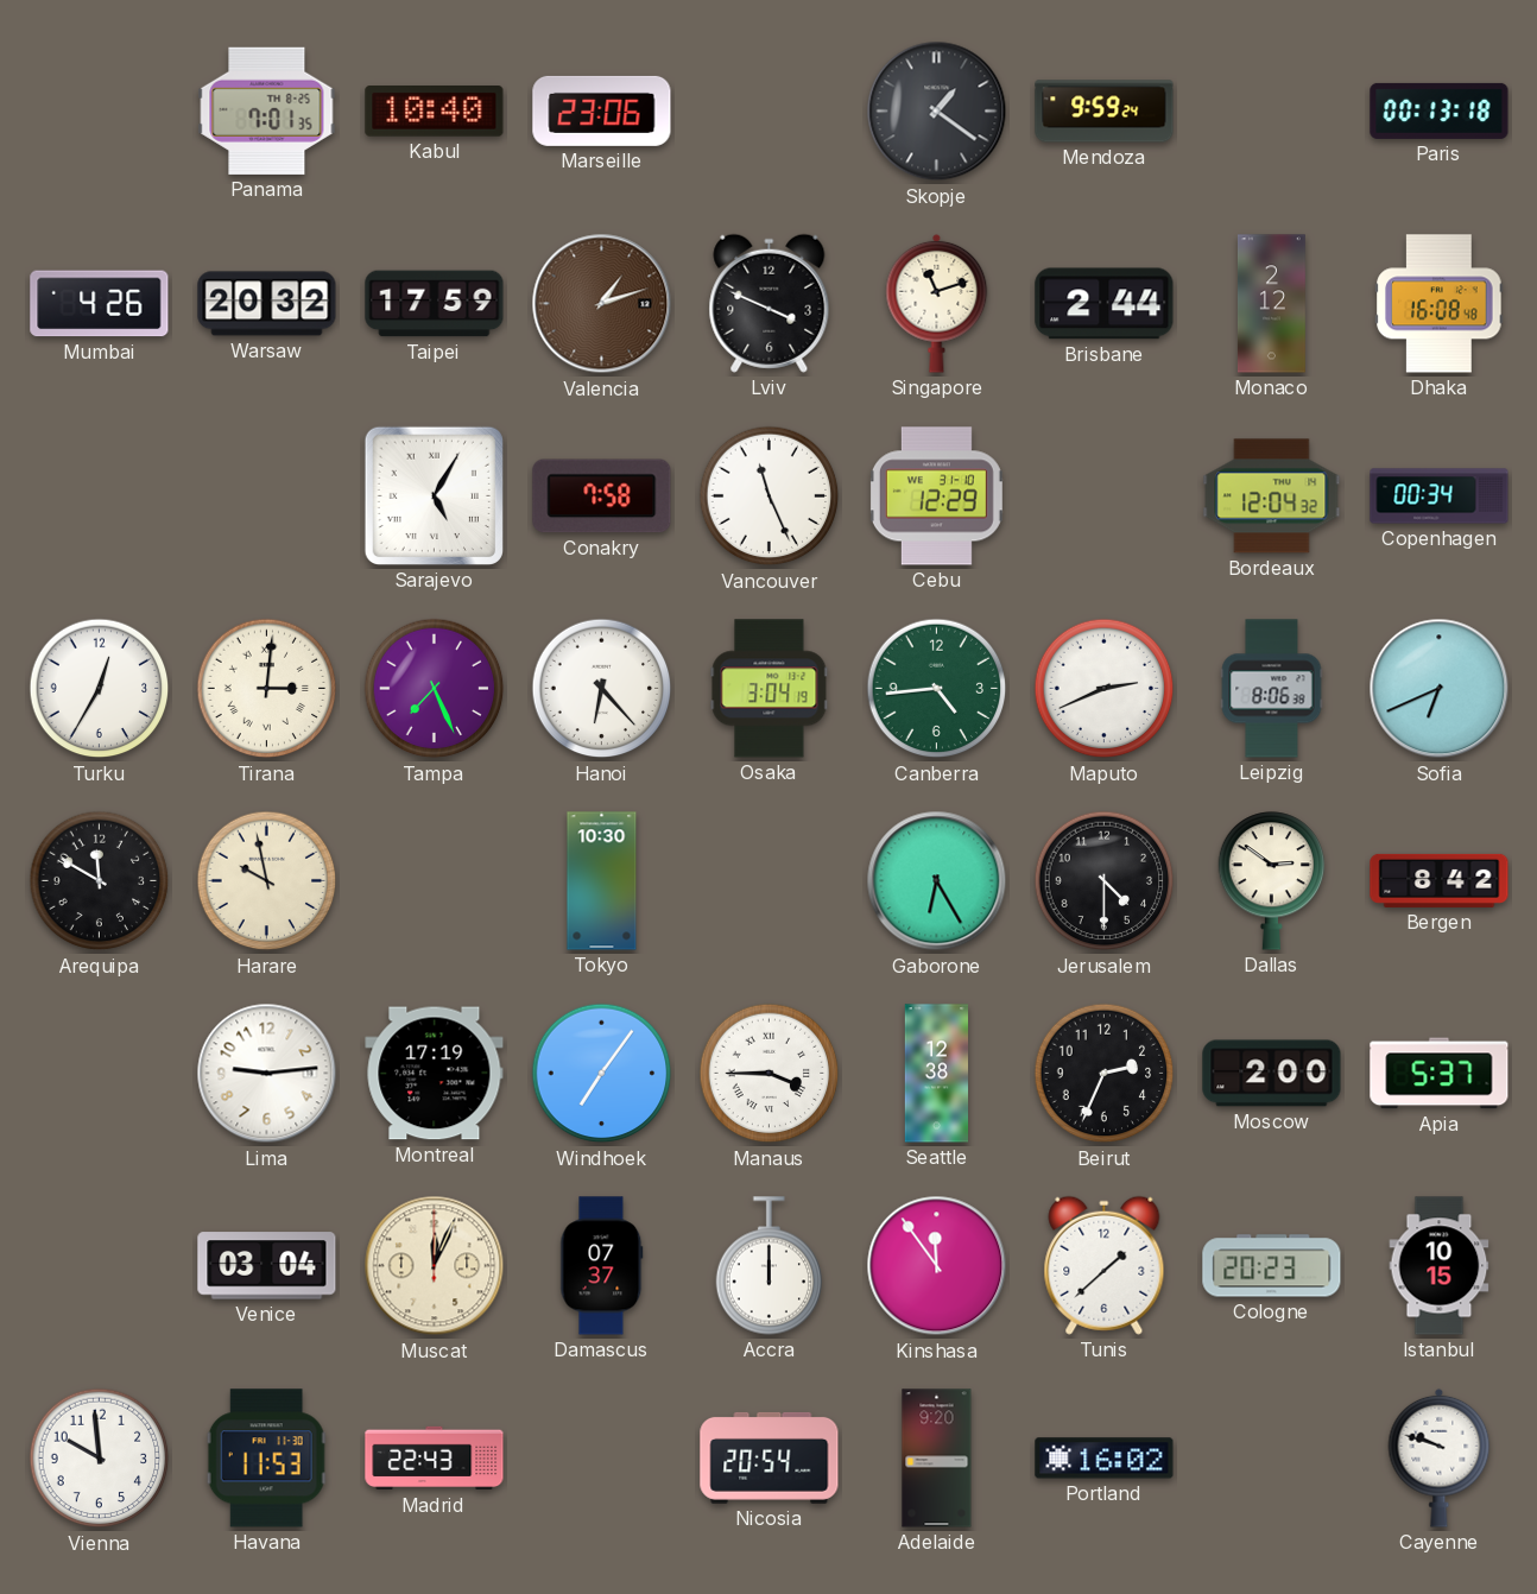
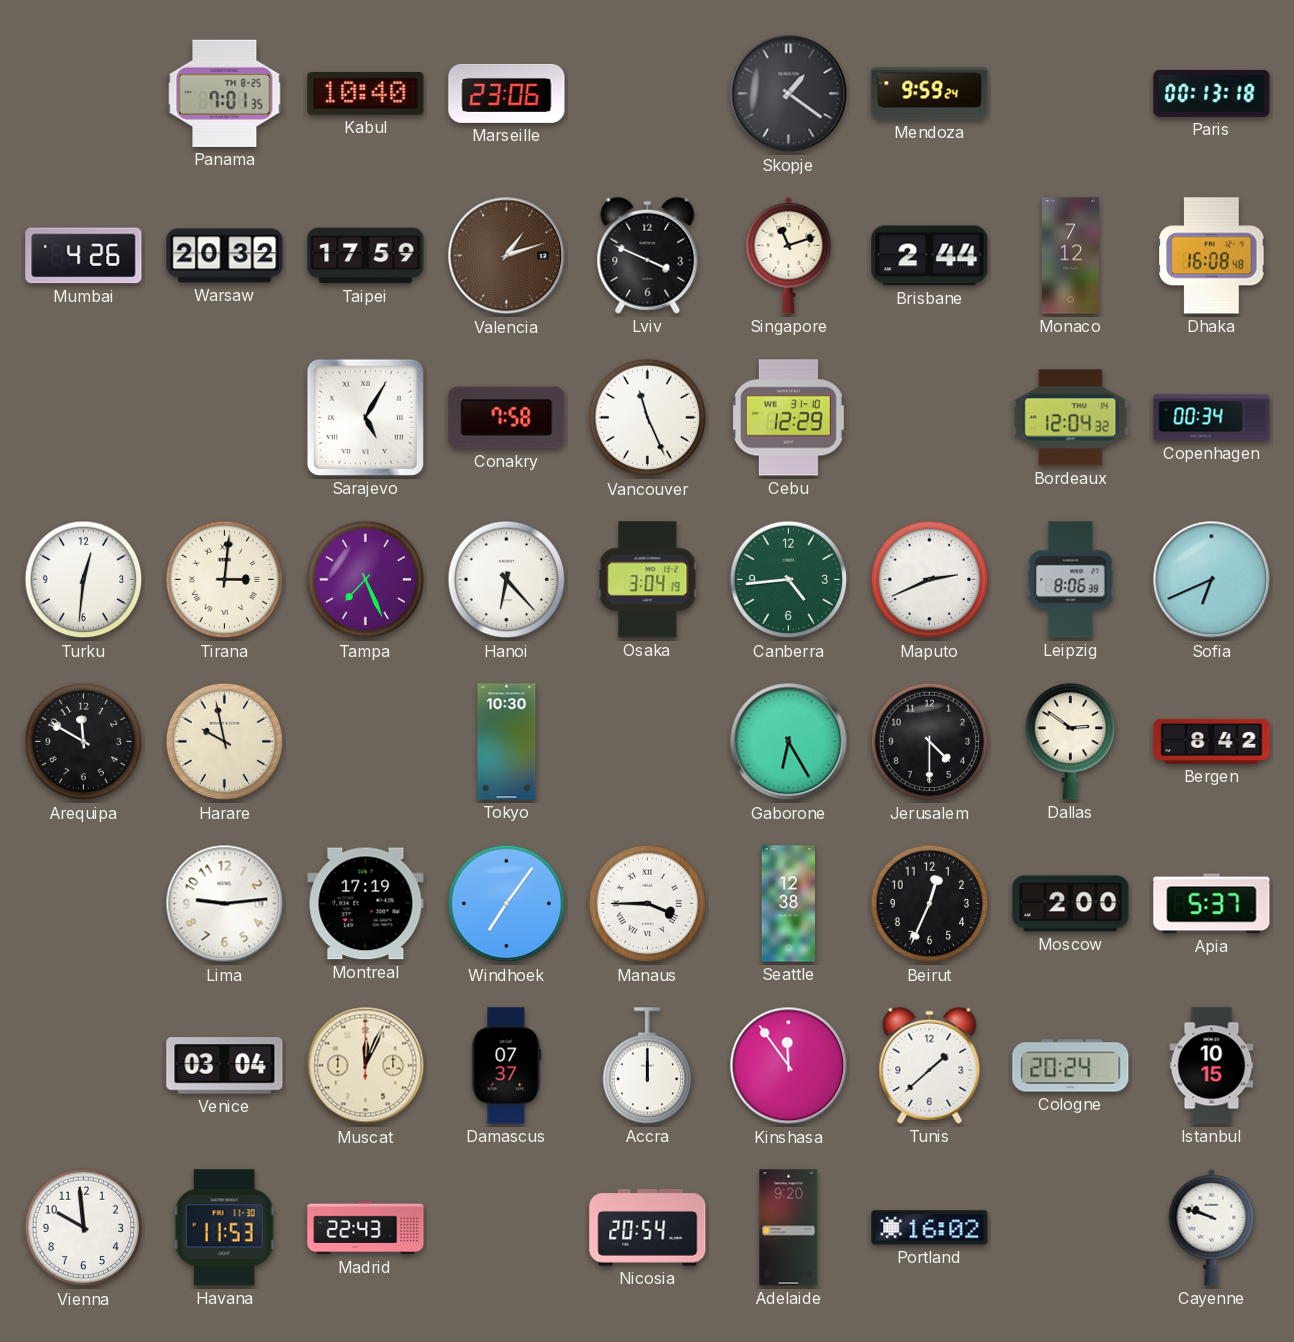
Monaco: 2:12 -> 7:12
Turku: 12:35 -> 12:31
Beirut: 2:34 -> 12:34
Cologne: 20:23 -> 20:24
